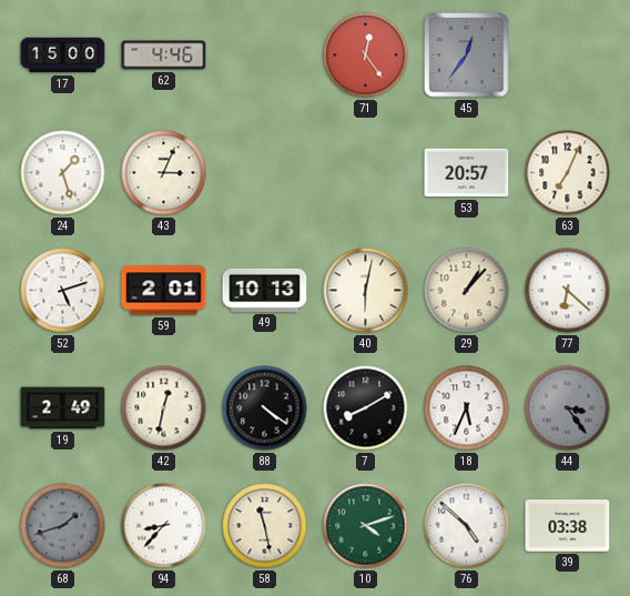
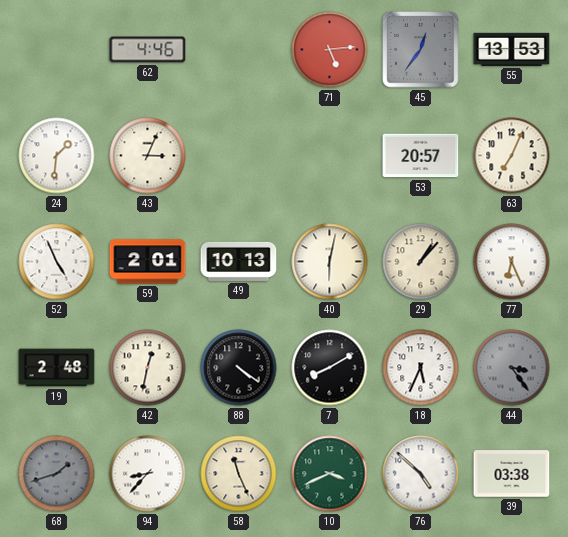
17: 15:00 -> none
71: 12:24 -> 5:14
55: none -> 13:53
24: 1:27 -> 1:31
52: 5:12 -> 4:56
77: 6:22 -> 6:26
19: 2:49 -> 2:48
58: 11:28 -> 11:26
10: 4:12 -> 3:41
